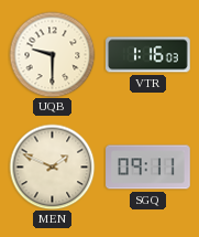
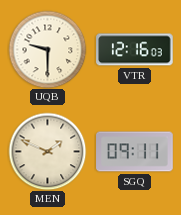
VTR: 1:16 -> 12:16
